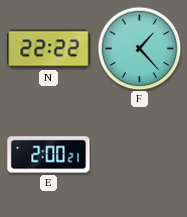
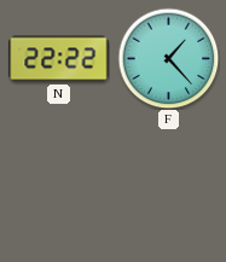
E: 2:00 -> none
